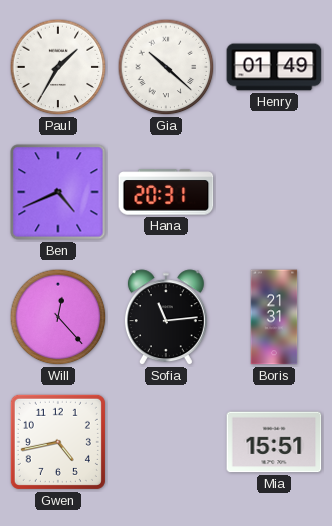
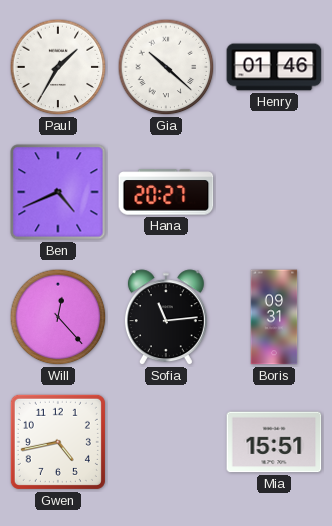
Henry: 01:49 -> 01:46
Hana: 20:31 -> 20:27
Boris: 21:31 -> 09:31
